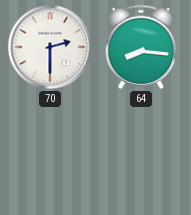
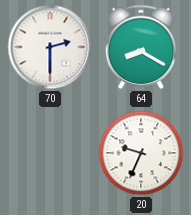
64: 8:16 -> 8:20
20: none -> 9:34
